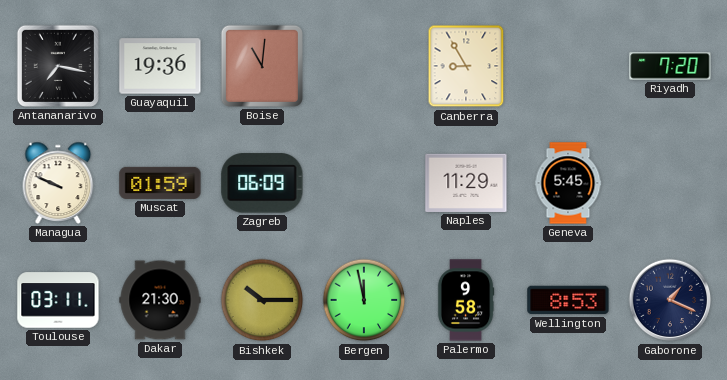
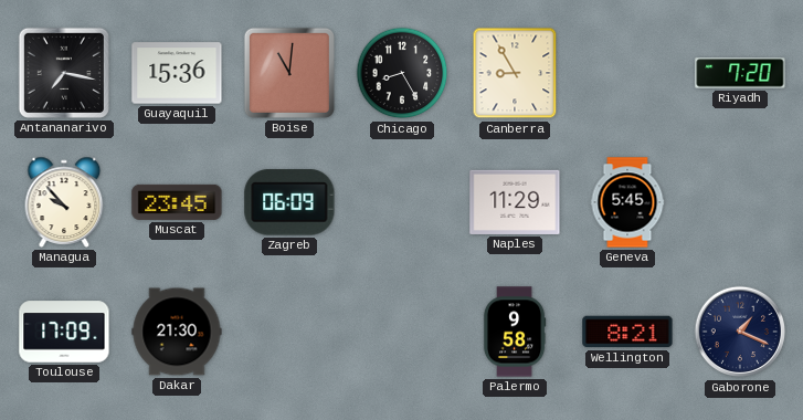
Guayaquil: 19:36 -> 15:36
Chicago: none -> 8:25
Managua: 9:49 -> 9:53
Muscat: 01:59 -> 23:45
Toulouse: 03:11 -> 17:09
Bishkek: 10:15 -> none
Bergen: 11:58 -> none
Wellington: 8:53 -> 8:21
